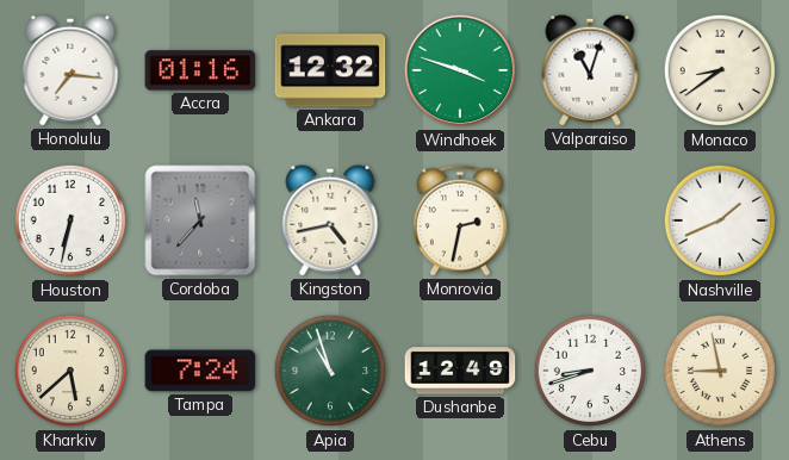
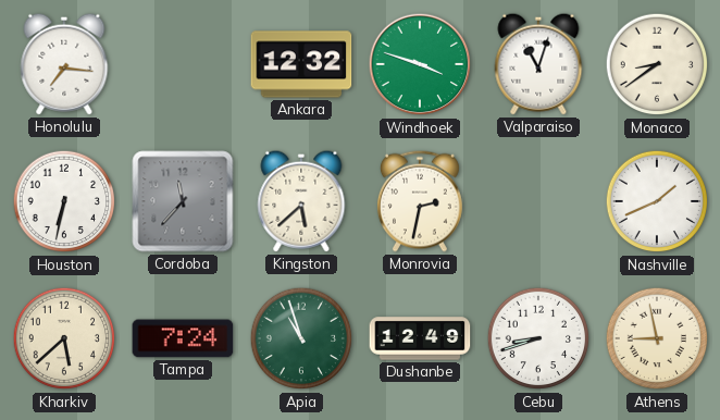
Accra: 01:16 -> none
Kingston: 4:43 -> 5:38
